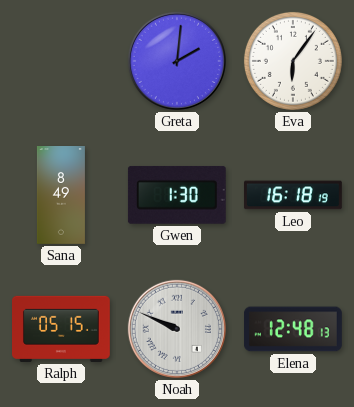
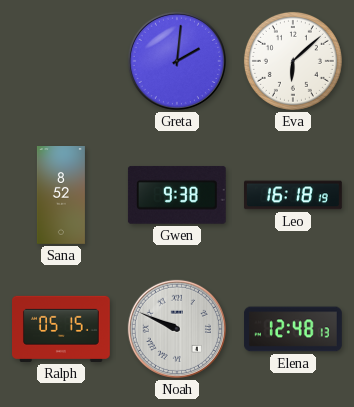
Eva: 6:06 -> 6:08
Sana: 8:49 -> 8:52
Gwen: 1:30 -> 9:38
